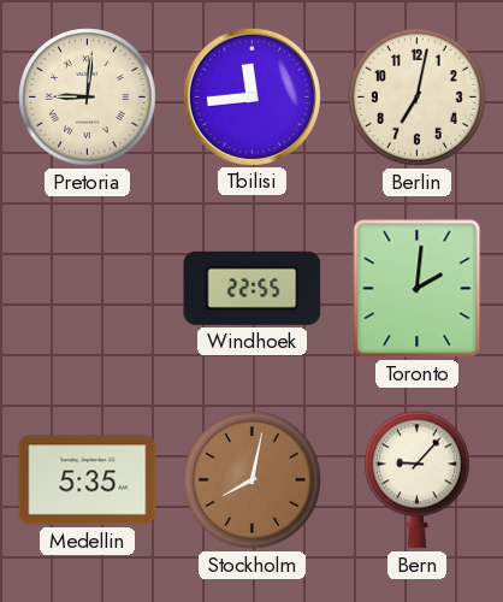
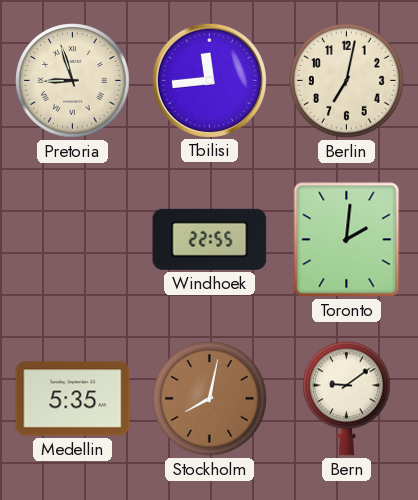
Pretoria: 9:01 -> 8:57
Bern: 9:07 -> 9:09
